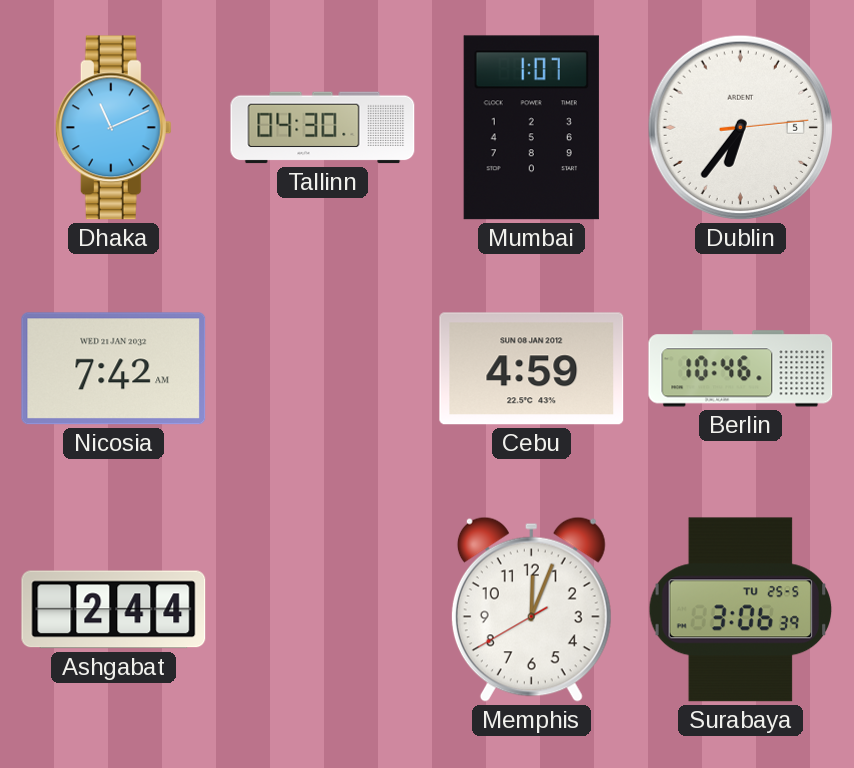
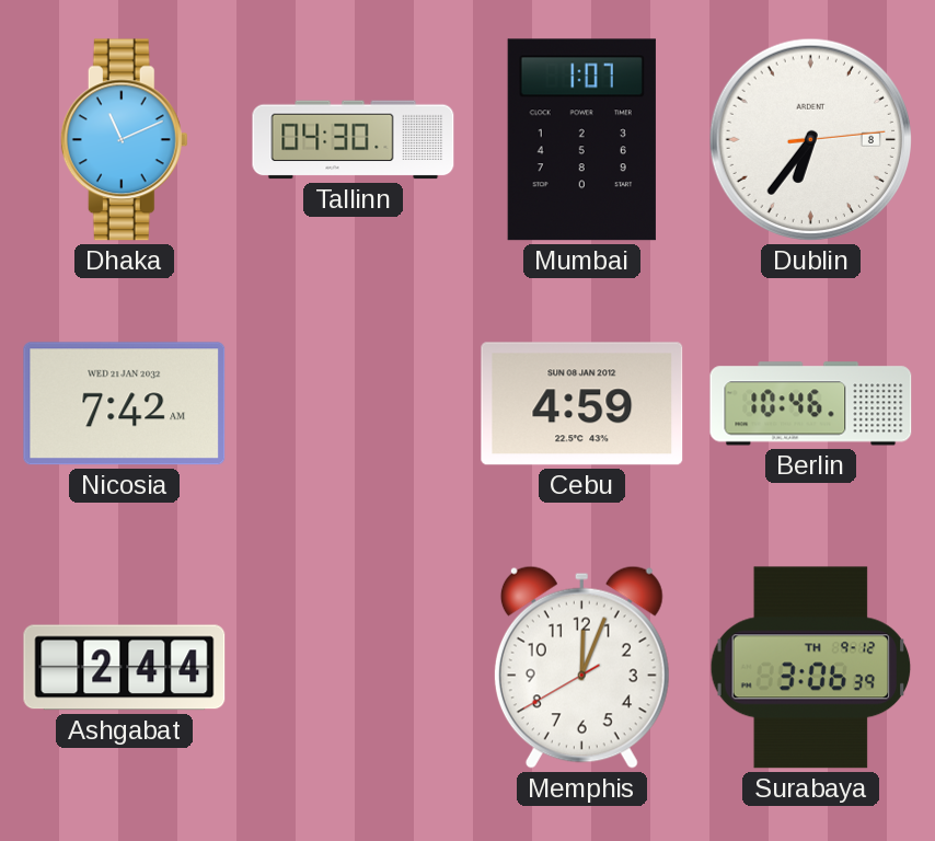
Dublin date: 5 -> 8
Surabaya date: TU 25-5 -> TH 9-12
